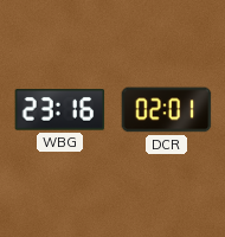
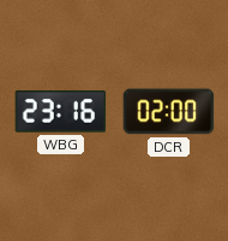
DCR: 02:01 -> 02:00
